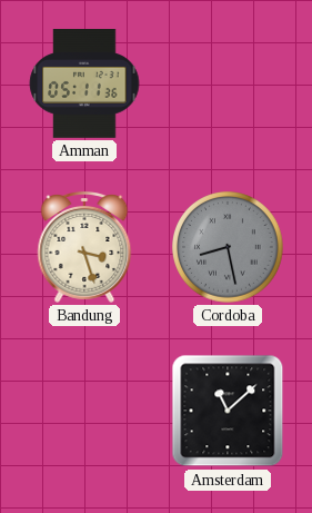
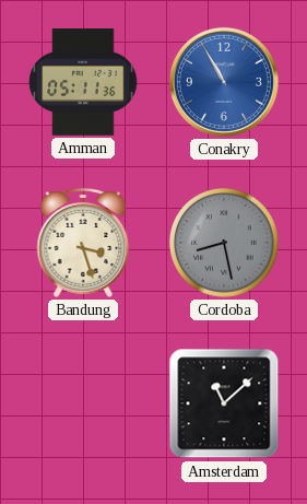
Conakry: none -> 10:55
